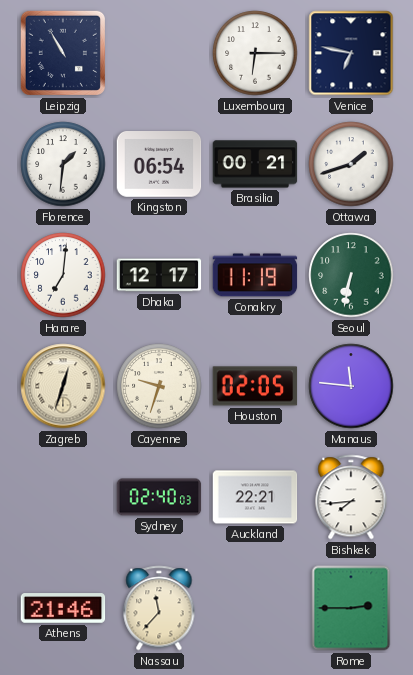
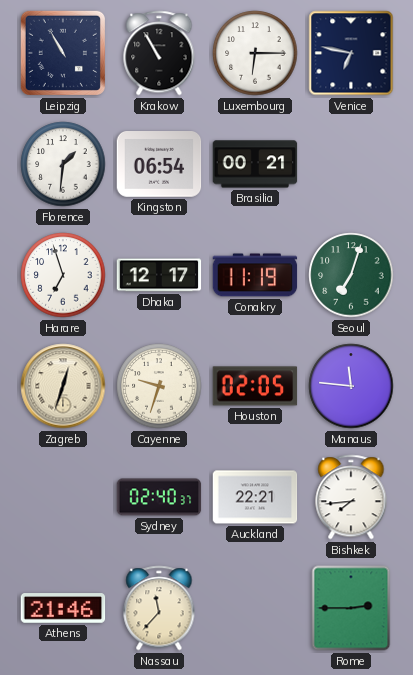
Krakow: none -> 10:55
Ottawa: 1:42 -> none
Harare: 7:01 -> 6:57
Seoul: 6:32 -> 7:03
Sydney: 02:40:03 -> 02:40:37
